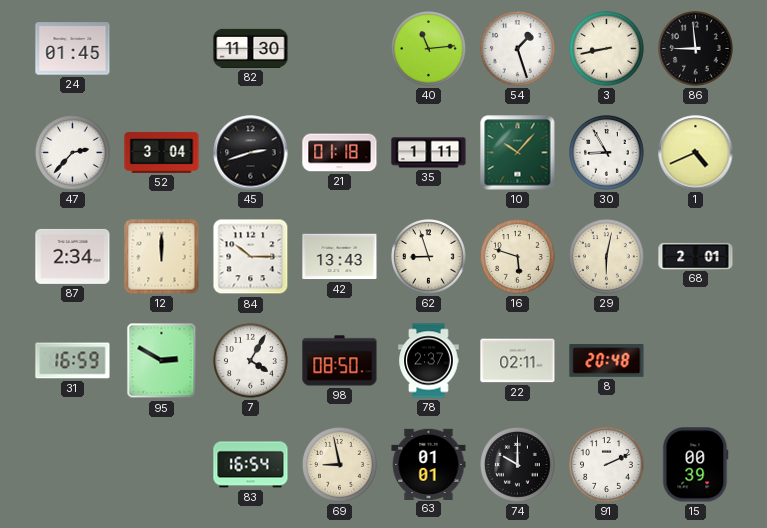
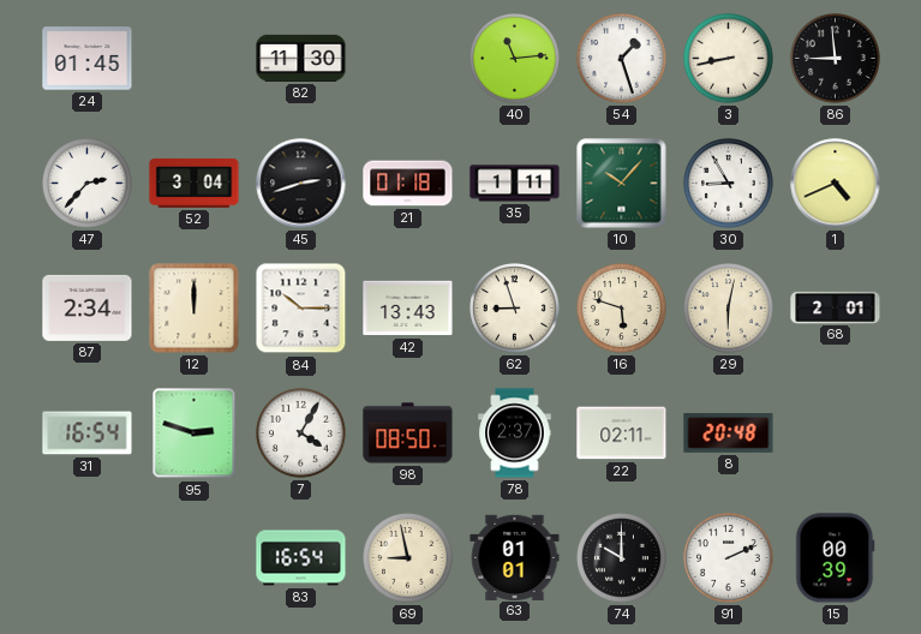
31: 16:59 -> 16:54
95: 2:50 -> 2:48
